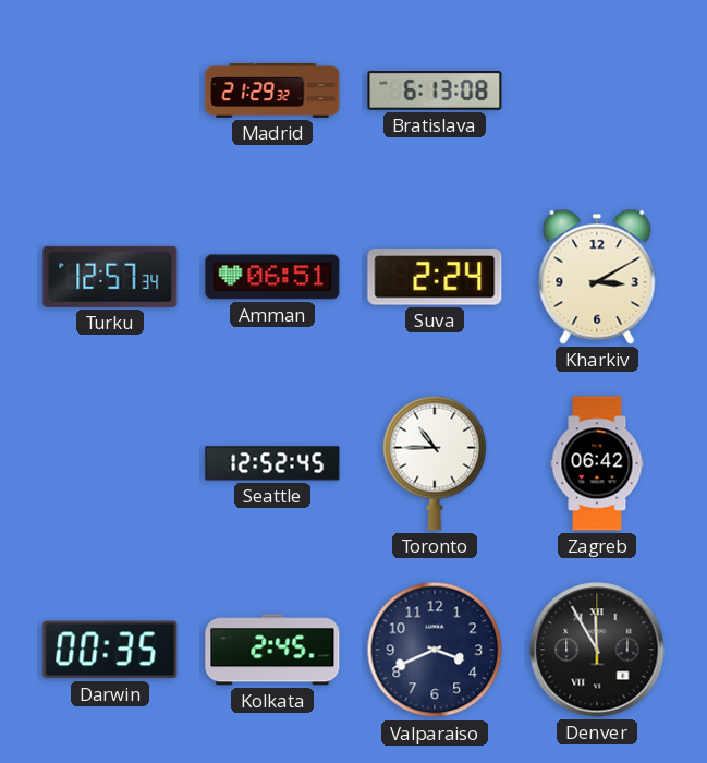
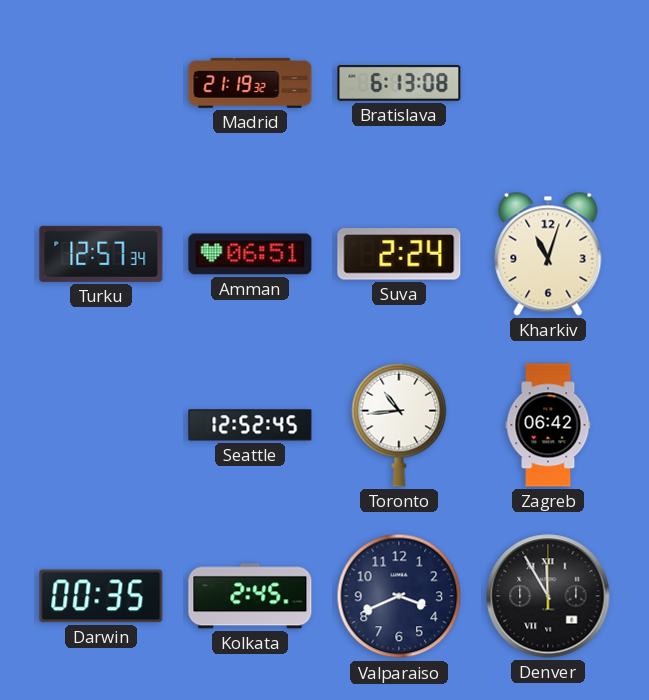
Madrid: 21:29 -> 21:19
Kharkiv: 3:10 -> 11:03
Toronto: 10:45 -> 10:44
